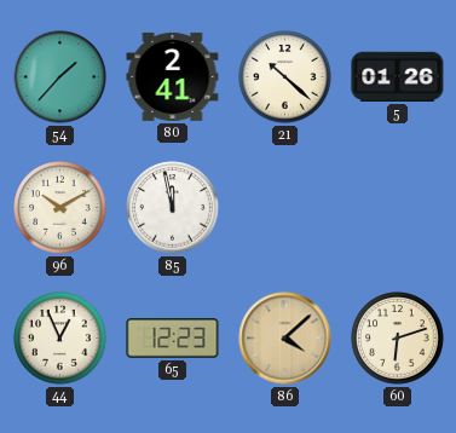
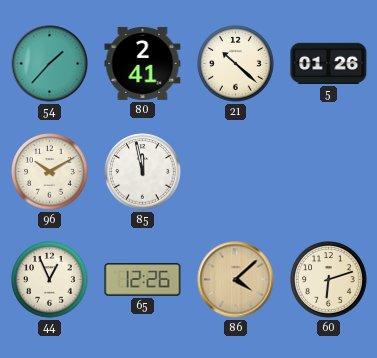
65: 12:23 -> 12:26
